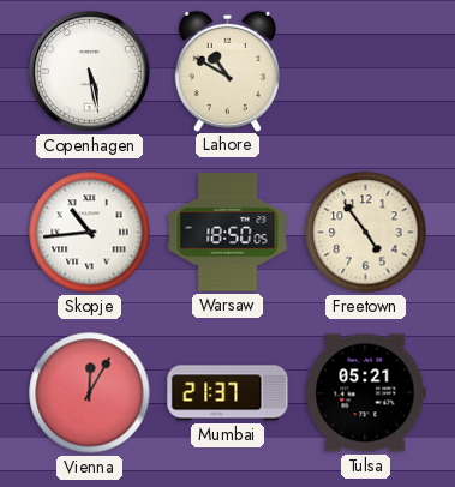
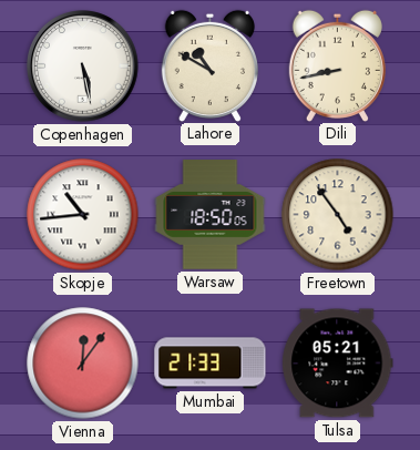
Dili: none -> 8:43
Vienna: 12:05 -> 12:06
Mumbai: 21:37 -> 21:33
